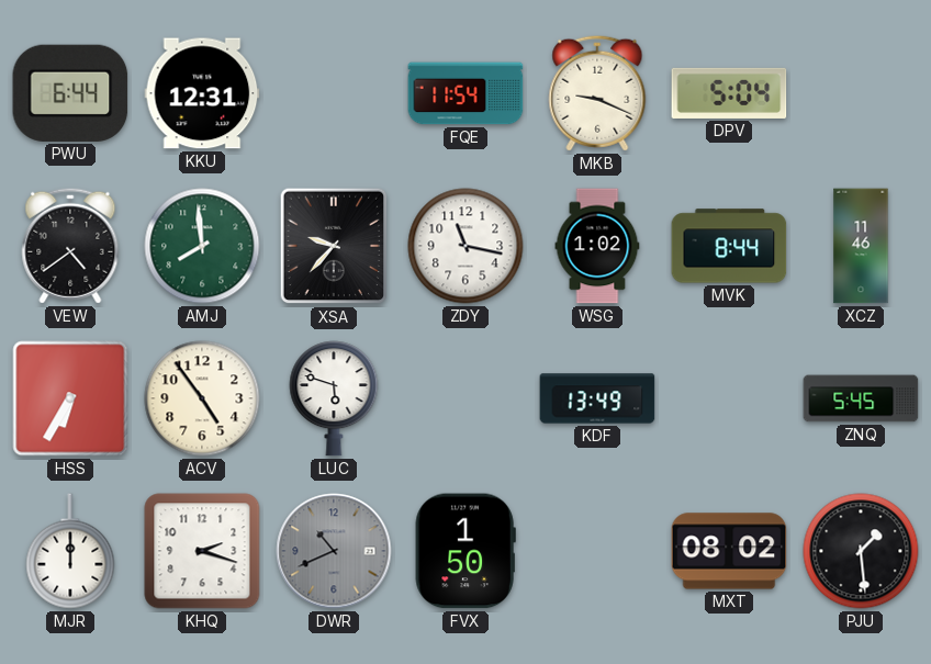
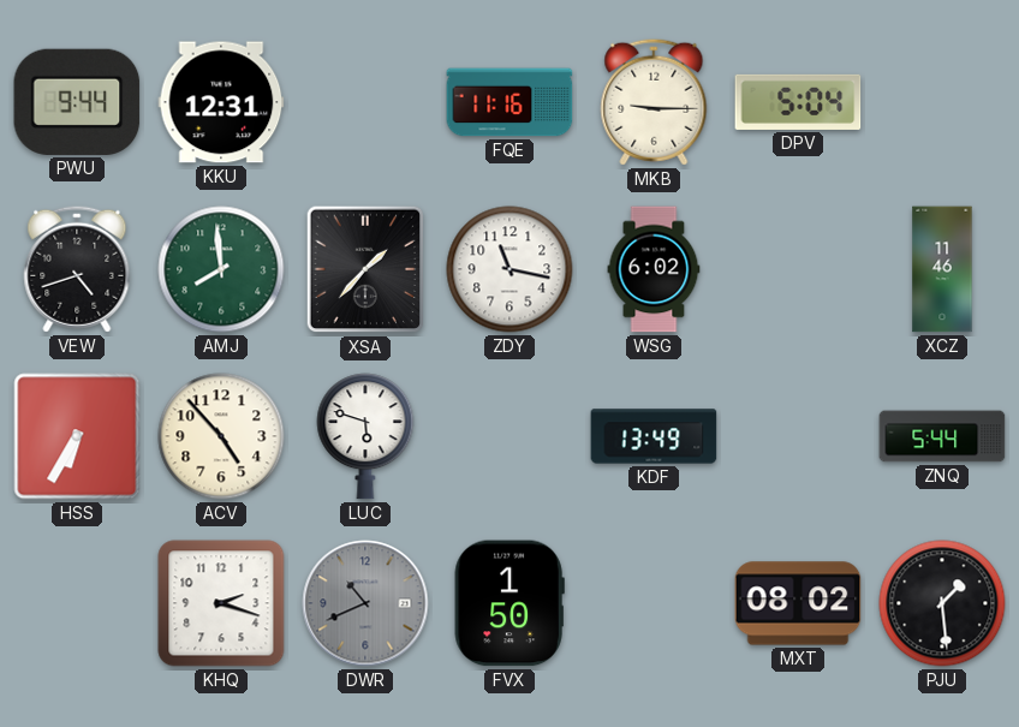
PWU: 6:44 -> 9:44
FQE: 11:54 -> 11:16
MKB: 9:19 -> 9:15
VEW: 4:39 -> 4:42
XSA: 9:37 -> 1:37
WSG: 1:02 -> 6:02
MVK: 8:44 -> none
ACV: 4:54 -> 4:53
ZNQ: 5:45 -> 5:44
MJR: 12:00 -> none
